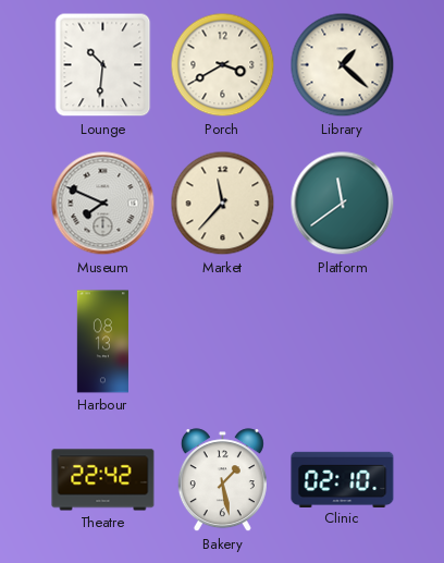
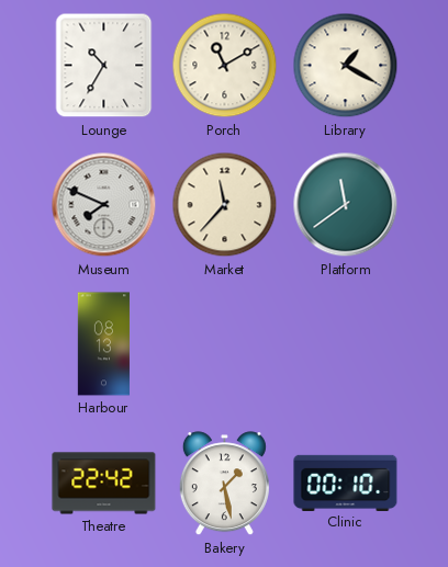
Lounge: 10:31 -> 10:35
Porch: 3:40 -> 11:10
Library: 1:22 -> 1:20
Clinic: 02:10 -> 00:10
